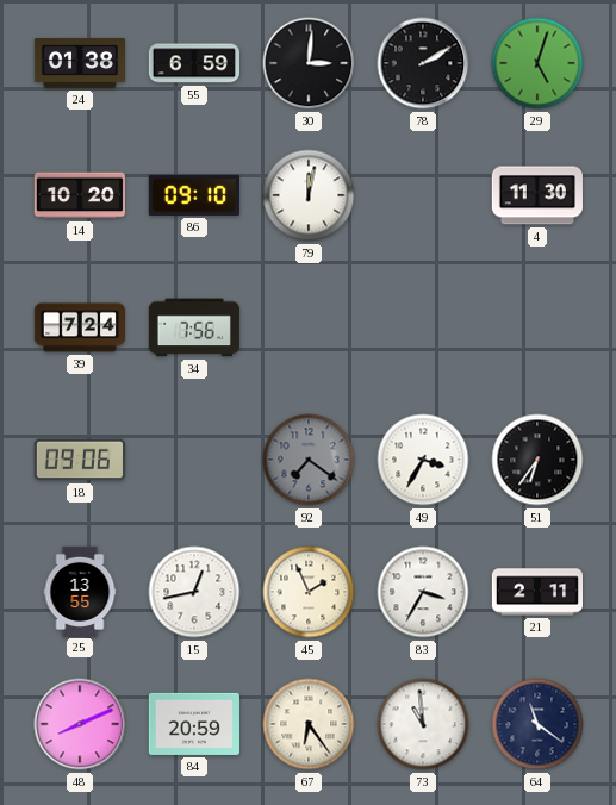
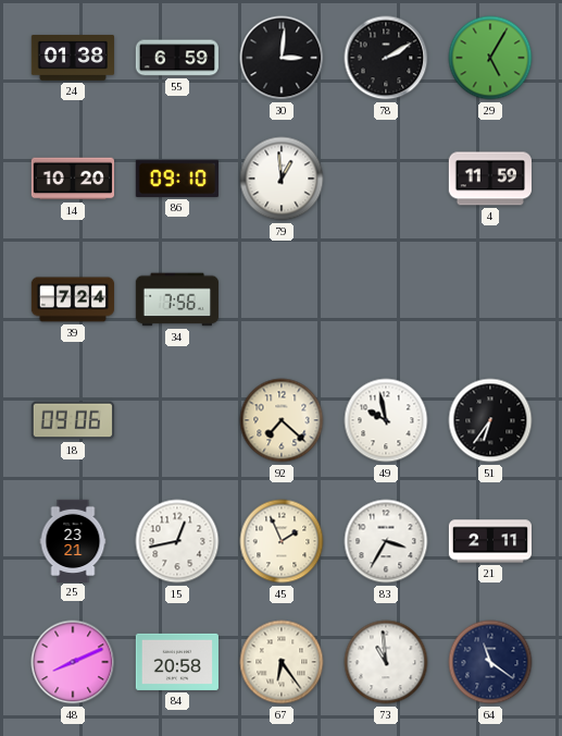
29: 5:03 -> 5:05
79: 12:02 -> 12:59
4: 11:30 -> 11:59
92: 7:21 -> 7:22
92 dial: grey -> cream
49: 3:35 -> 9:58
25: 13:55 -> 23:21
84: 20:59 -> 20:58
